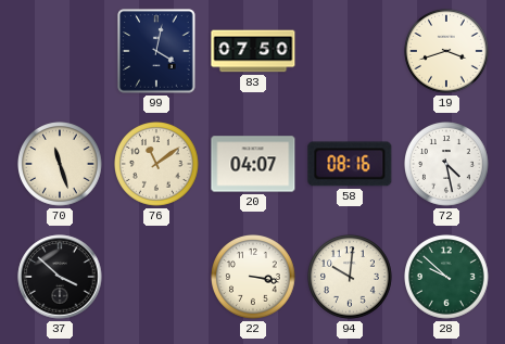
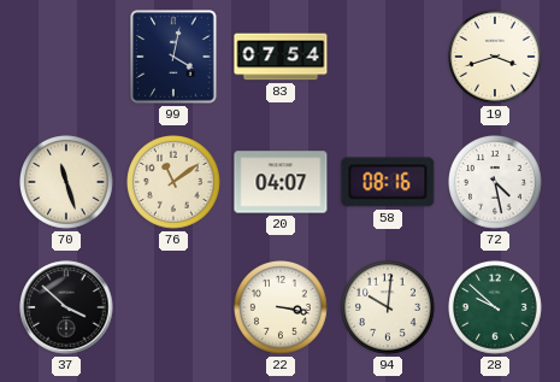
83: 07:50 -> 07:54
